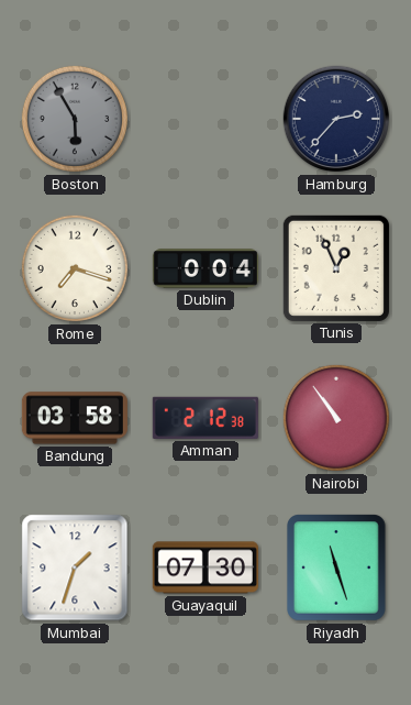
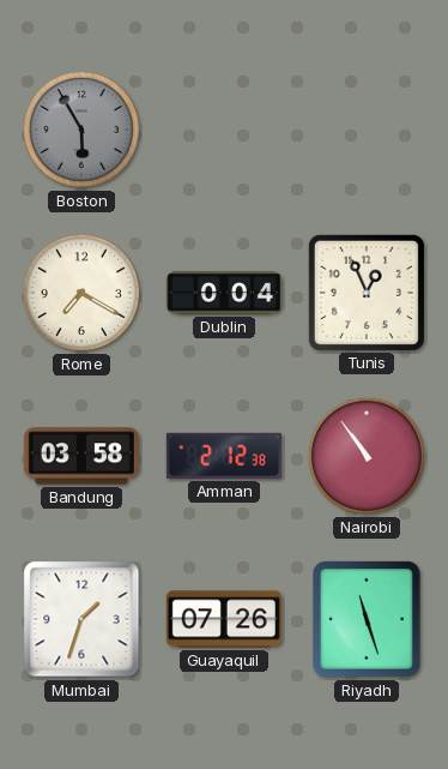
Hamburg: 2:37 -> none
Rome: 7:18 -> 7:20
Guayaquil: 07:30 -> 07:26
